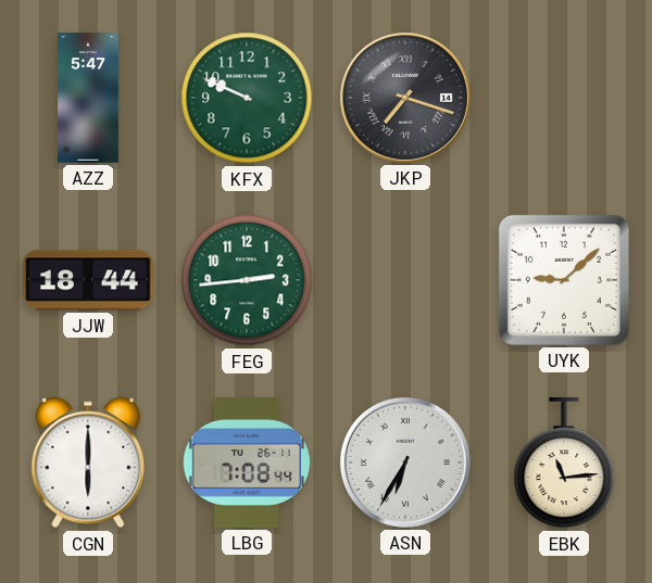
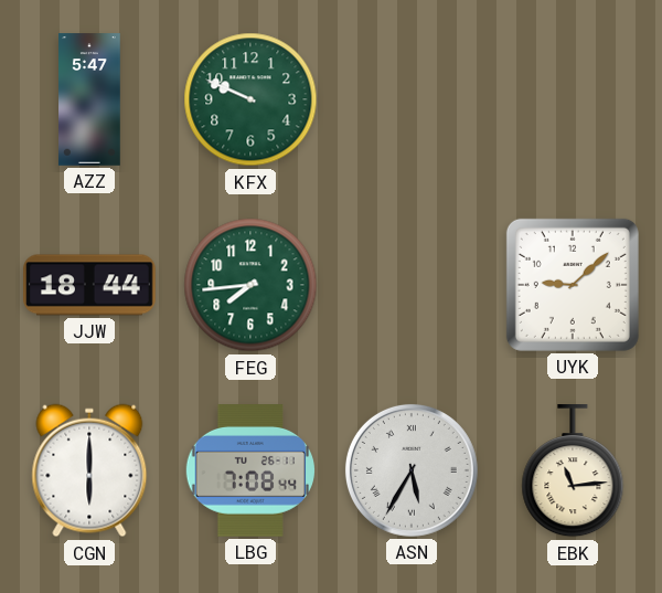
JKP: 7:18 -> none
FEG: 2:44 -> 7:44
ASN: 6:35 -> 5:35
